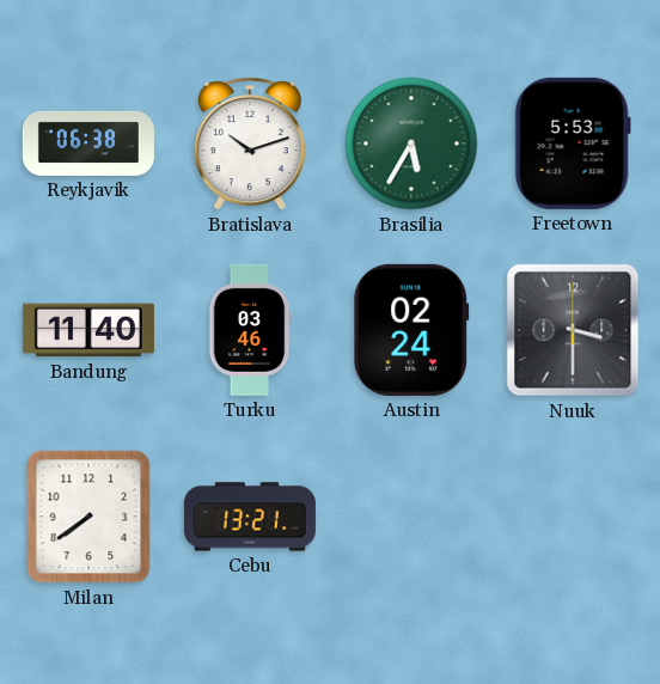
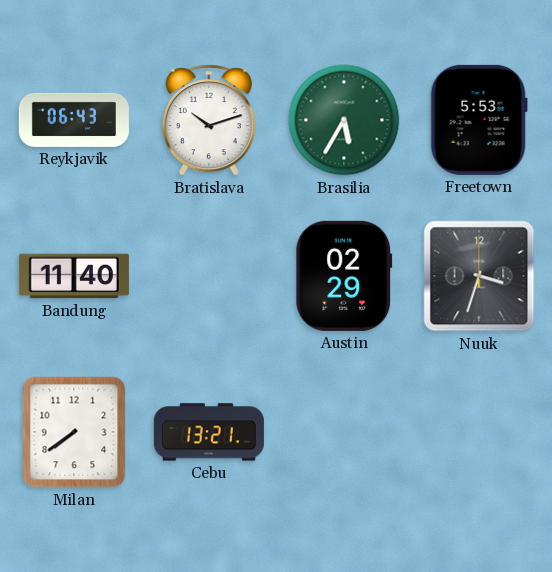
Reykjavik: 06:38 -> 06:43
Turku: 03:46 -> none
Austin: 02:24 -> 02:29
Nuuk: 3:30 -> 3:33
